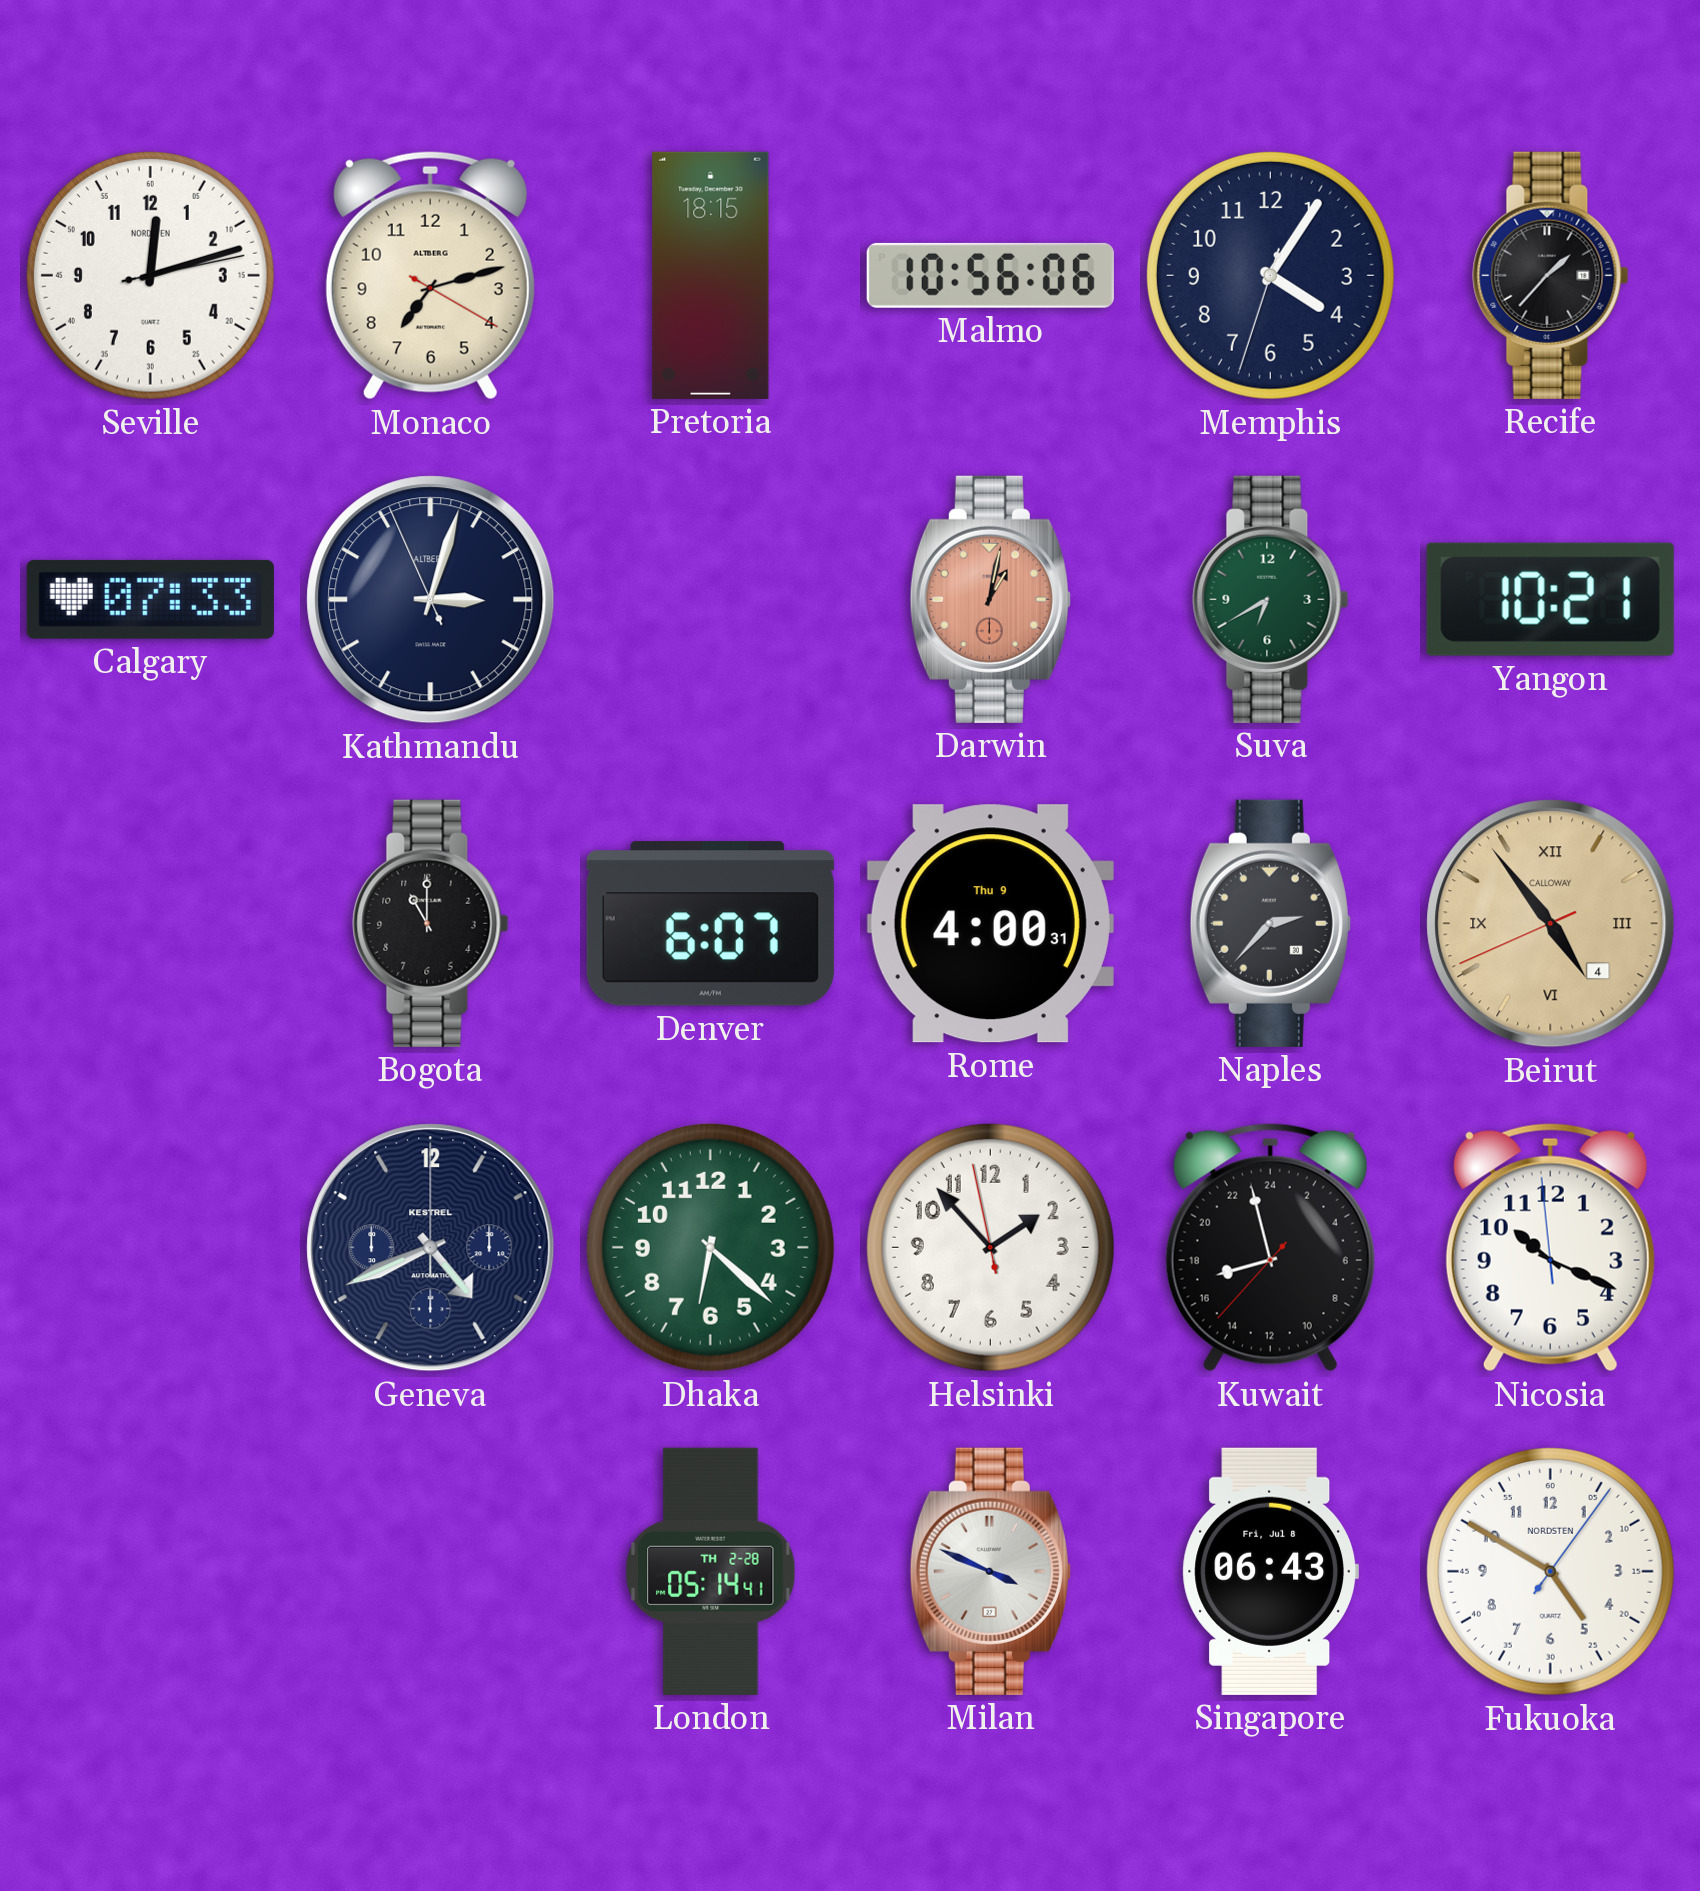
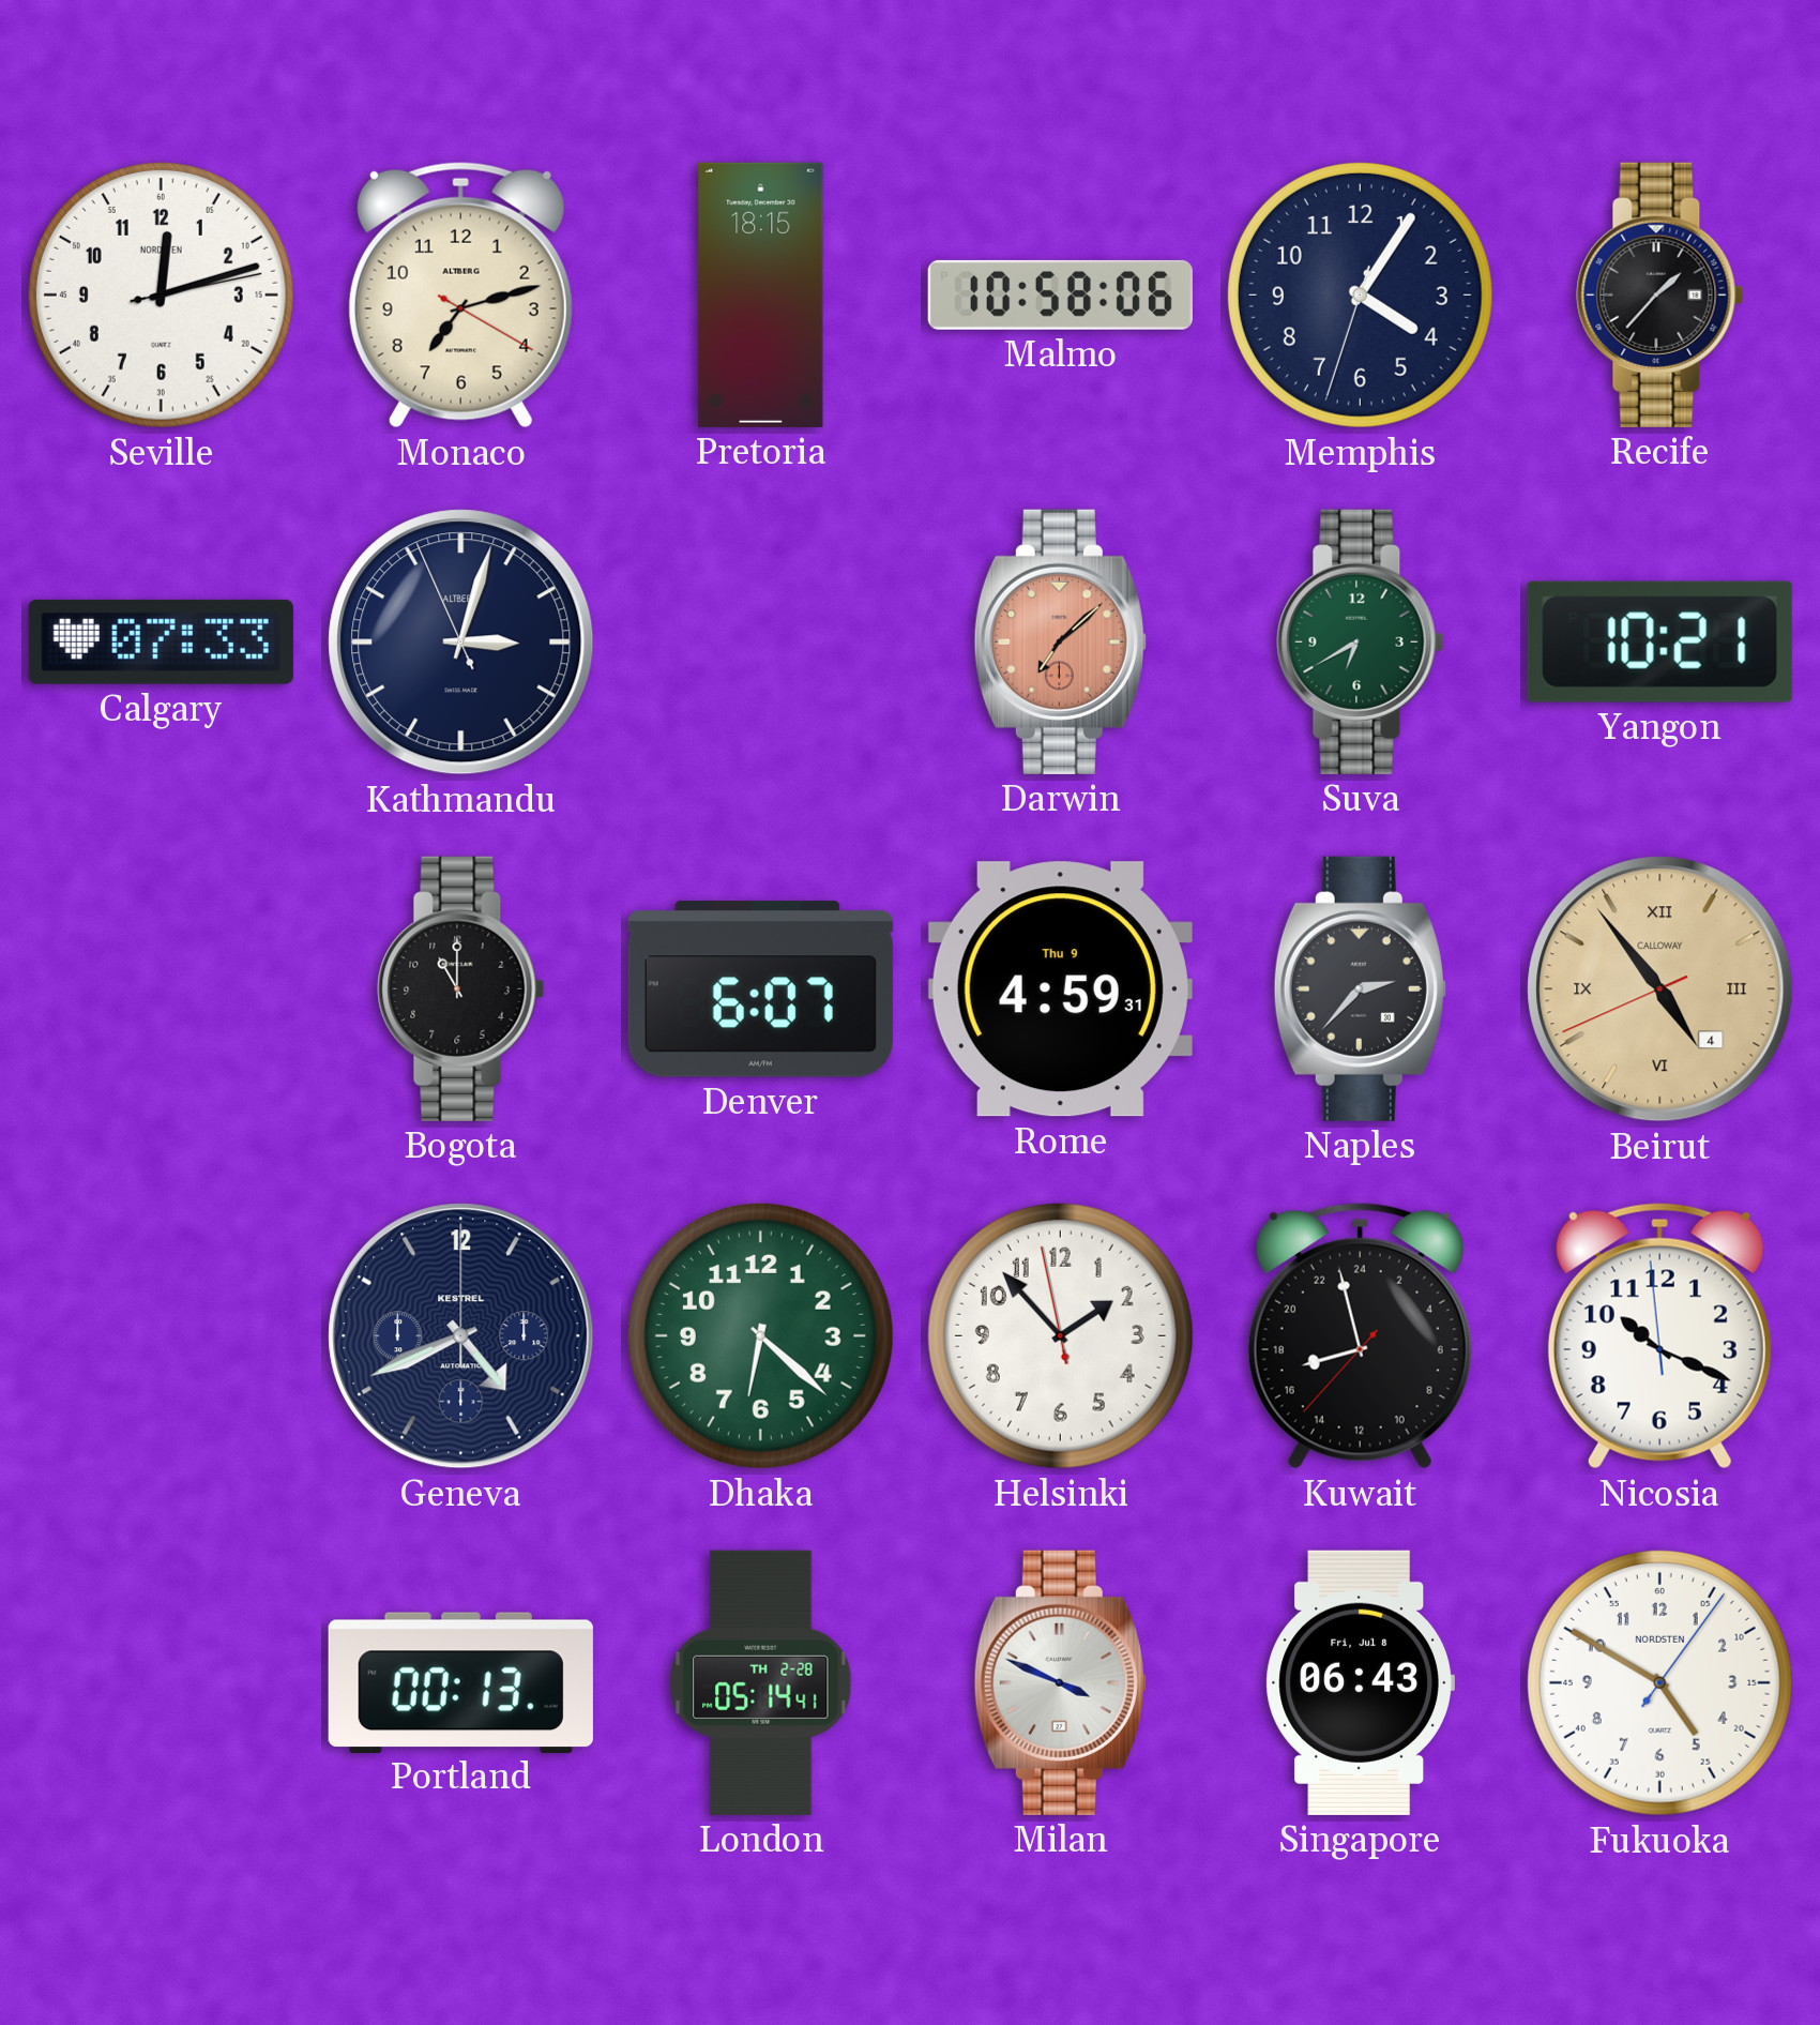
Malmo: 10:56 -> 10:58
Darwin: 1:02 -> 7:08
Rome: 4:00 -> 4:59
Portland: none -> 00:13
